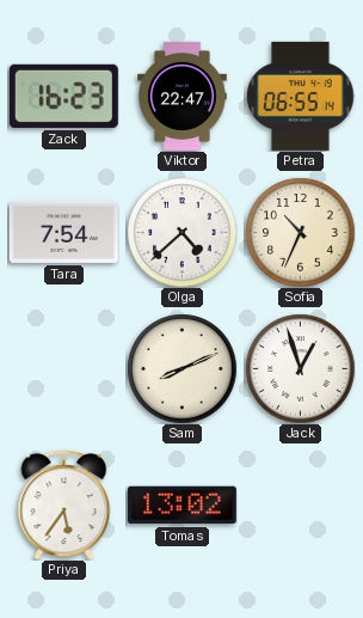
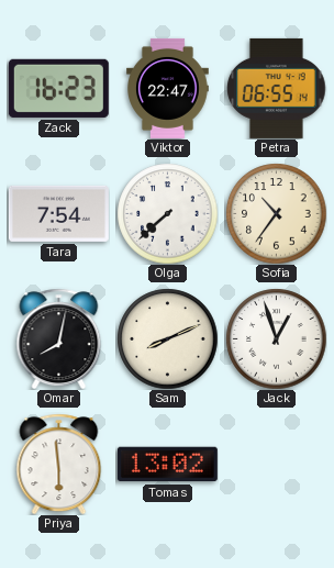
Olga: 4:38 -> 7:38
Sofia: 10:34 -> 10:36
Omar: none -> 8:02
Priya: 5:36 -> 5:59
